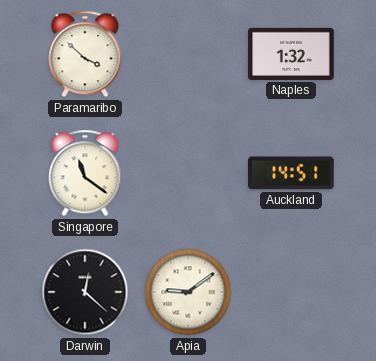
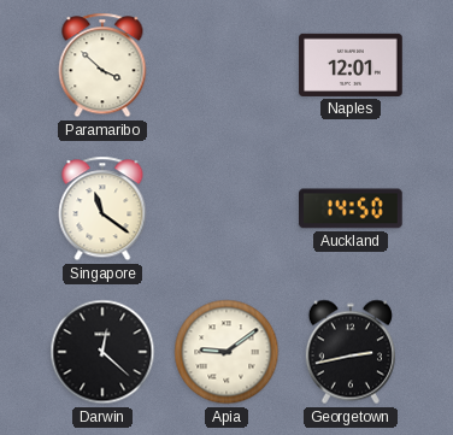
Naples: 1:32 -> 12:01
Auckland: 14:51 -> 14:50
Georgetown: none -> 2:43
